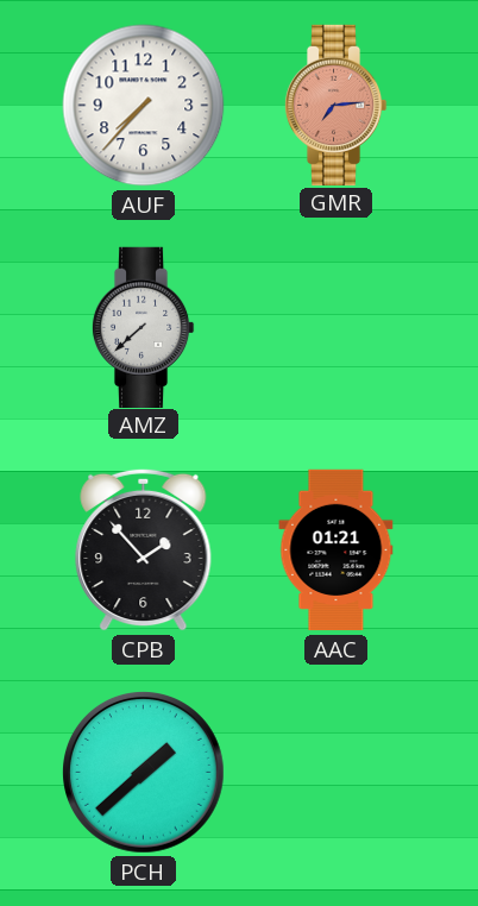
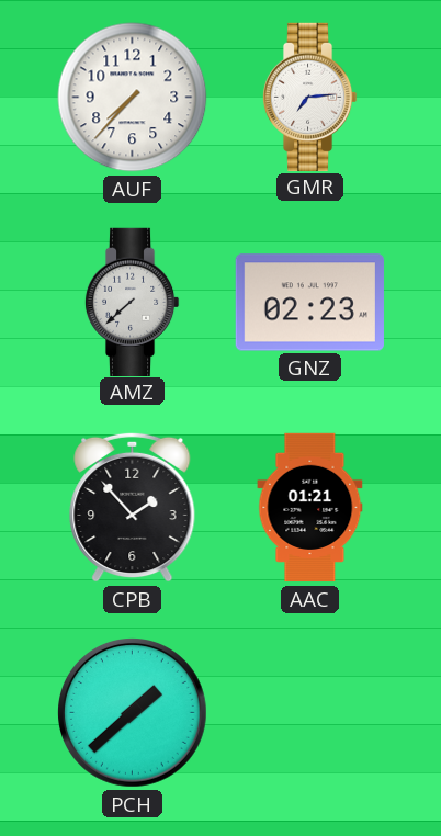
GMR dial: salmon -> white
GNZ: none -> 02:23
